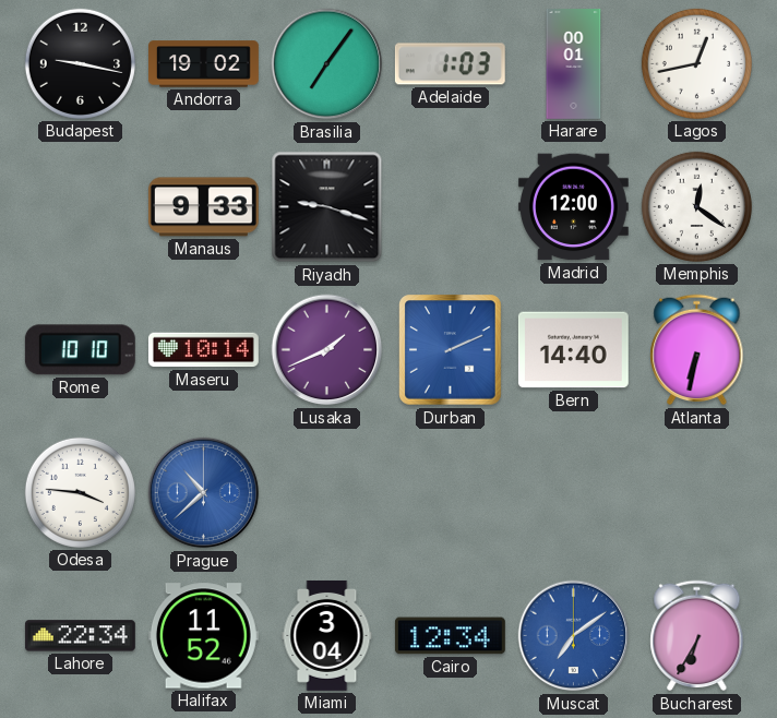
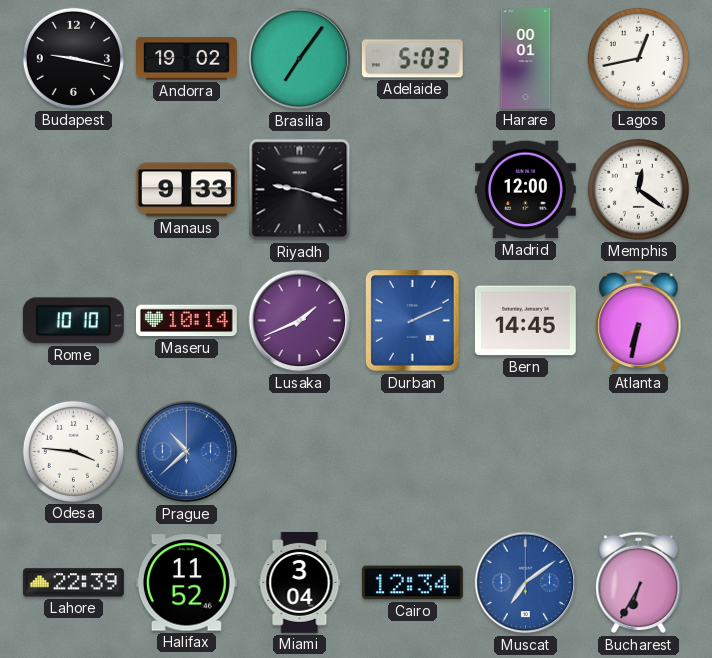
Adelaide: 1:03 -> 5:03
Bern: 14:40 -> 14:45
Lahore: 22:34 -> 22:39
